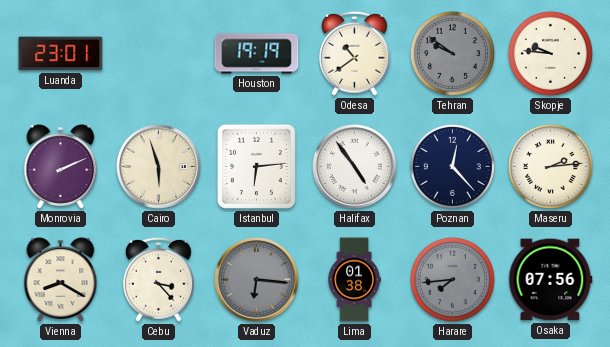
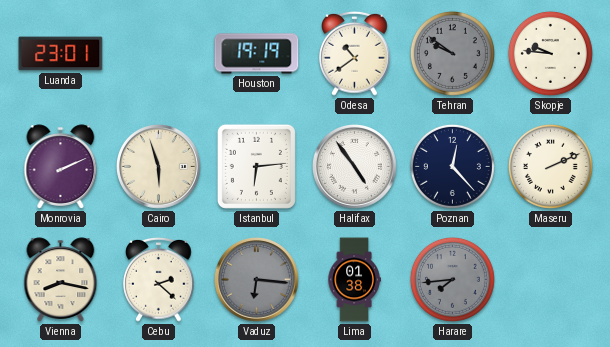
Maseru: 2:14 -> 2:11
Vienna: 8:20 -> 8:17
Cebu: 3:23 -> 2:22
Osaka: 07:56 -> none
